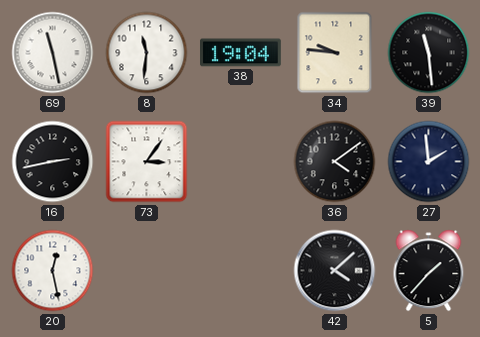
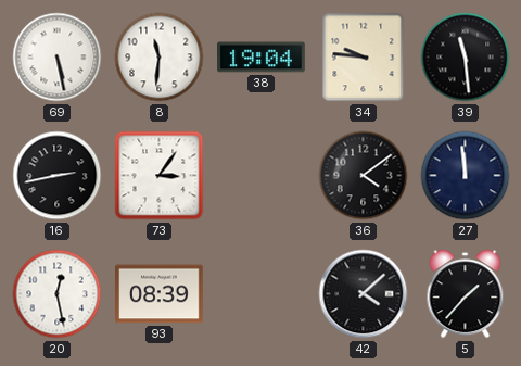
69: 11:28 -> 5:28
27: 1:59 -> 11:59
93: none -> 08:39
